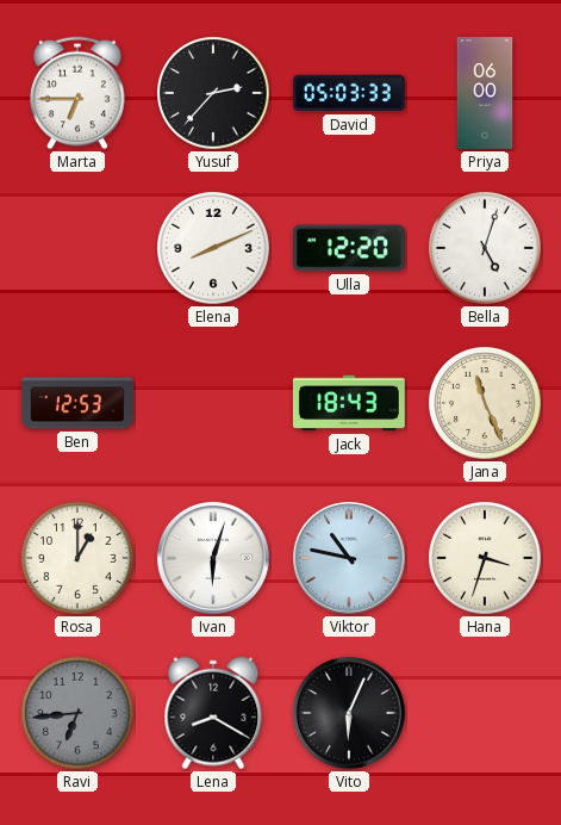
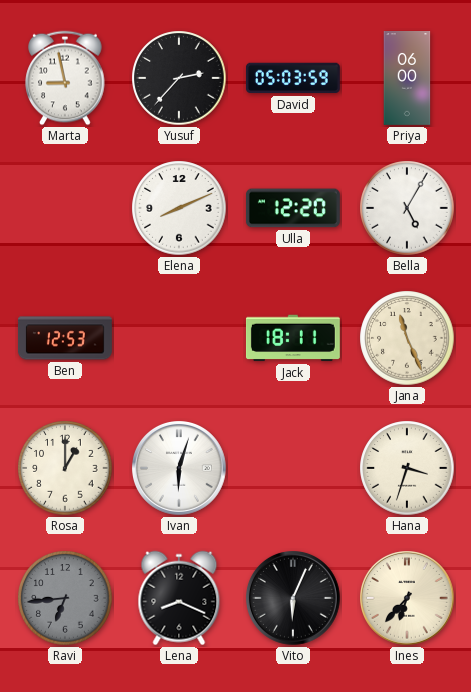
Marta: 6:45 -> 8:58
David: 05:03:33 -> 05:03:59
Bella: 5:03 -> 5:05
Jack: 18:43 -> 18:11
Viktor: 10:47 -> none
Lena: 8:20 -> 8:19
Ines: none -> 6:37
